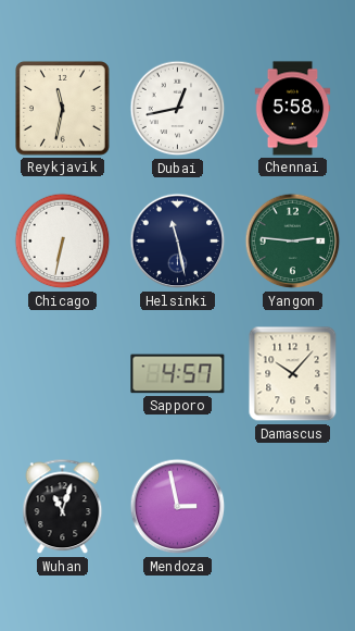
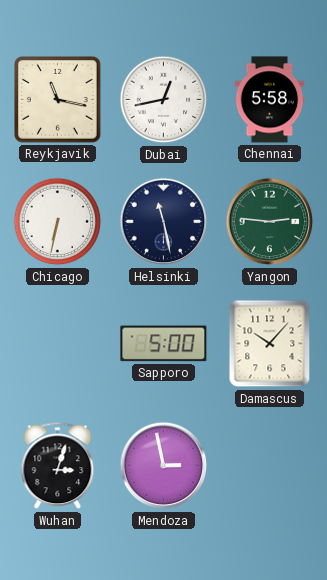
Reykjavik: 11:32 -> 11:17
Sapporo: 4:57 -> 5:00
Wuhan: 11:03 -> 3:03
